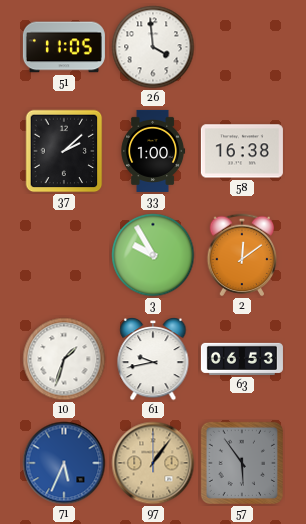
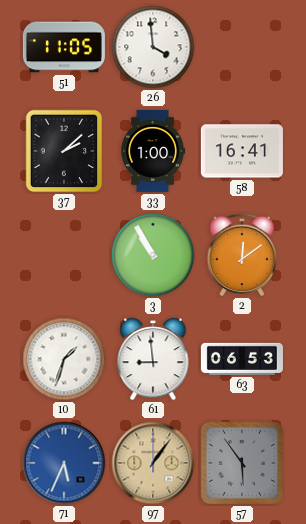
58: 16:38 -> 16:41
3: 9:55 -> 10:55
61: 9:43 -> 8:59
